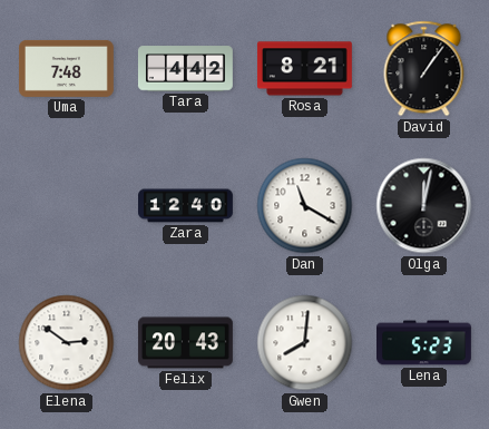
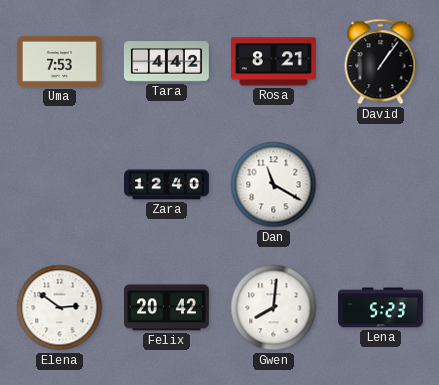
Uma: 7:48 -> 7:53
Olga: 12:02 -> none
Felix: 20:43 -> 20:42
